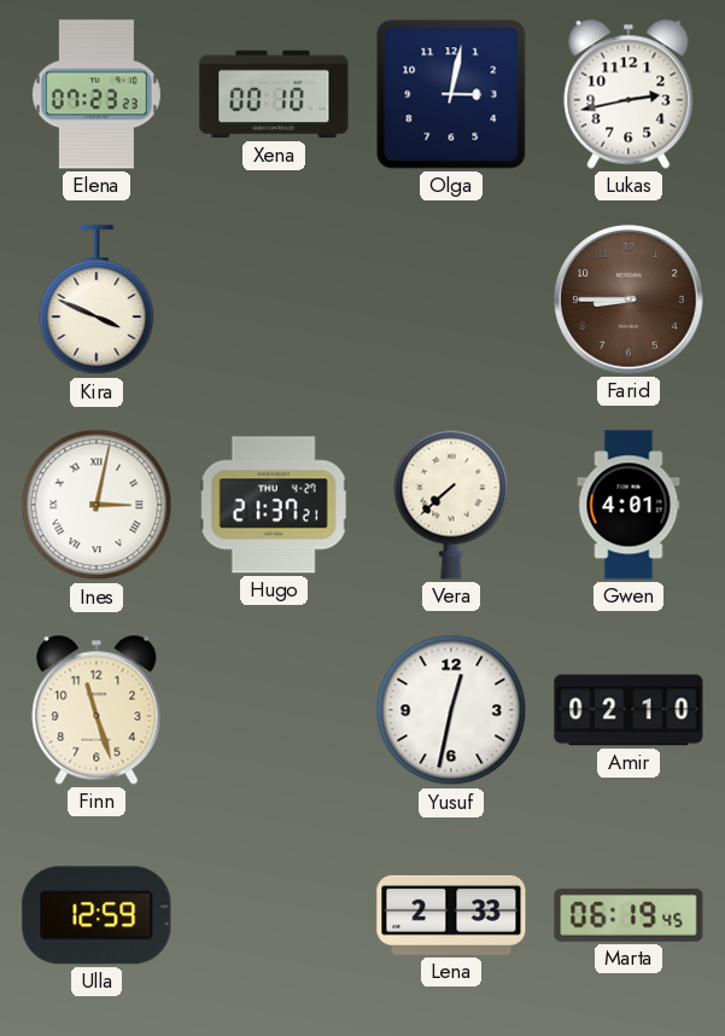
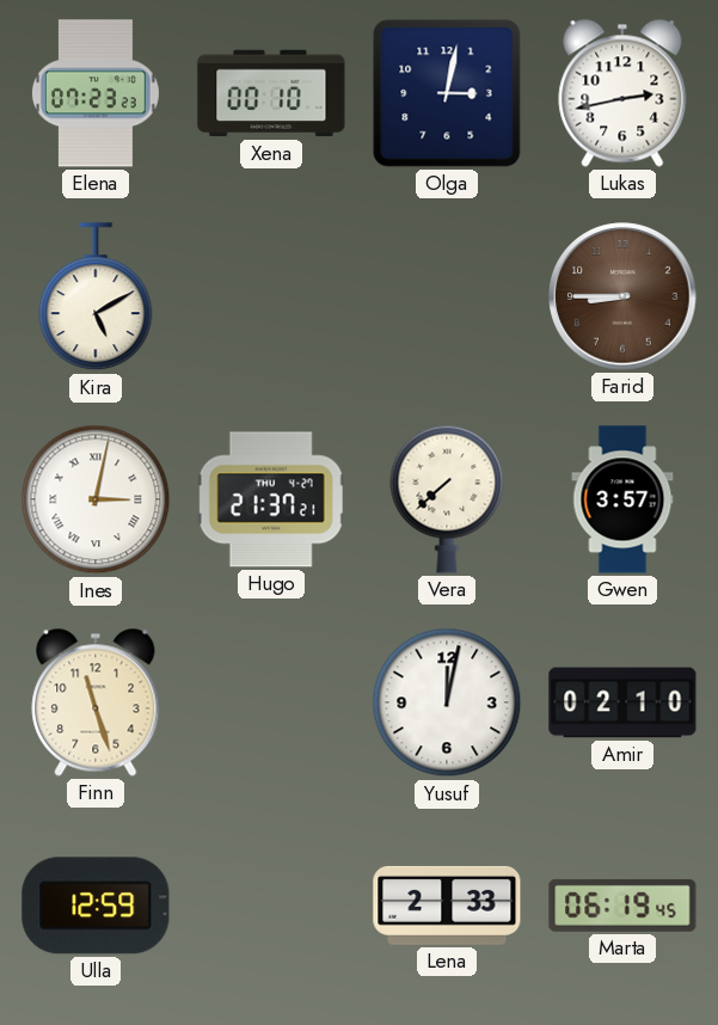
Kira: 3:49 -> 5:10
Gwen: 4:01 -> 3:57
Yusuf: 12:32 -> 12:02
